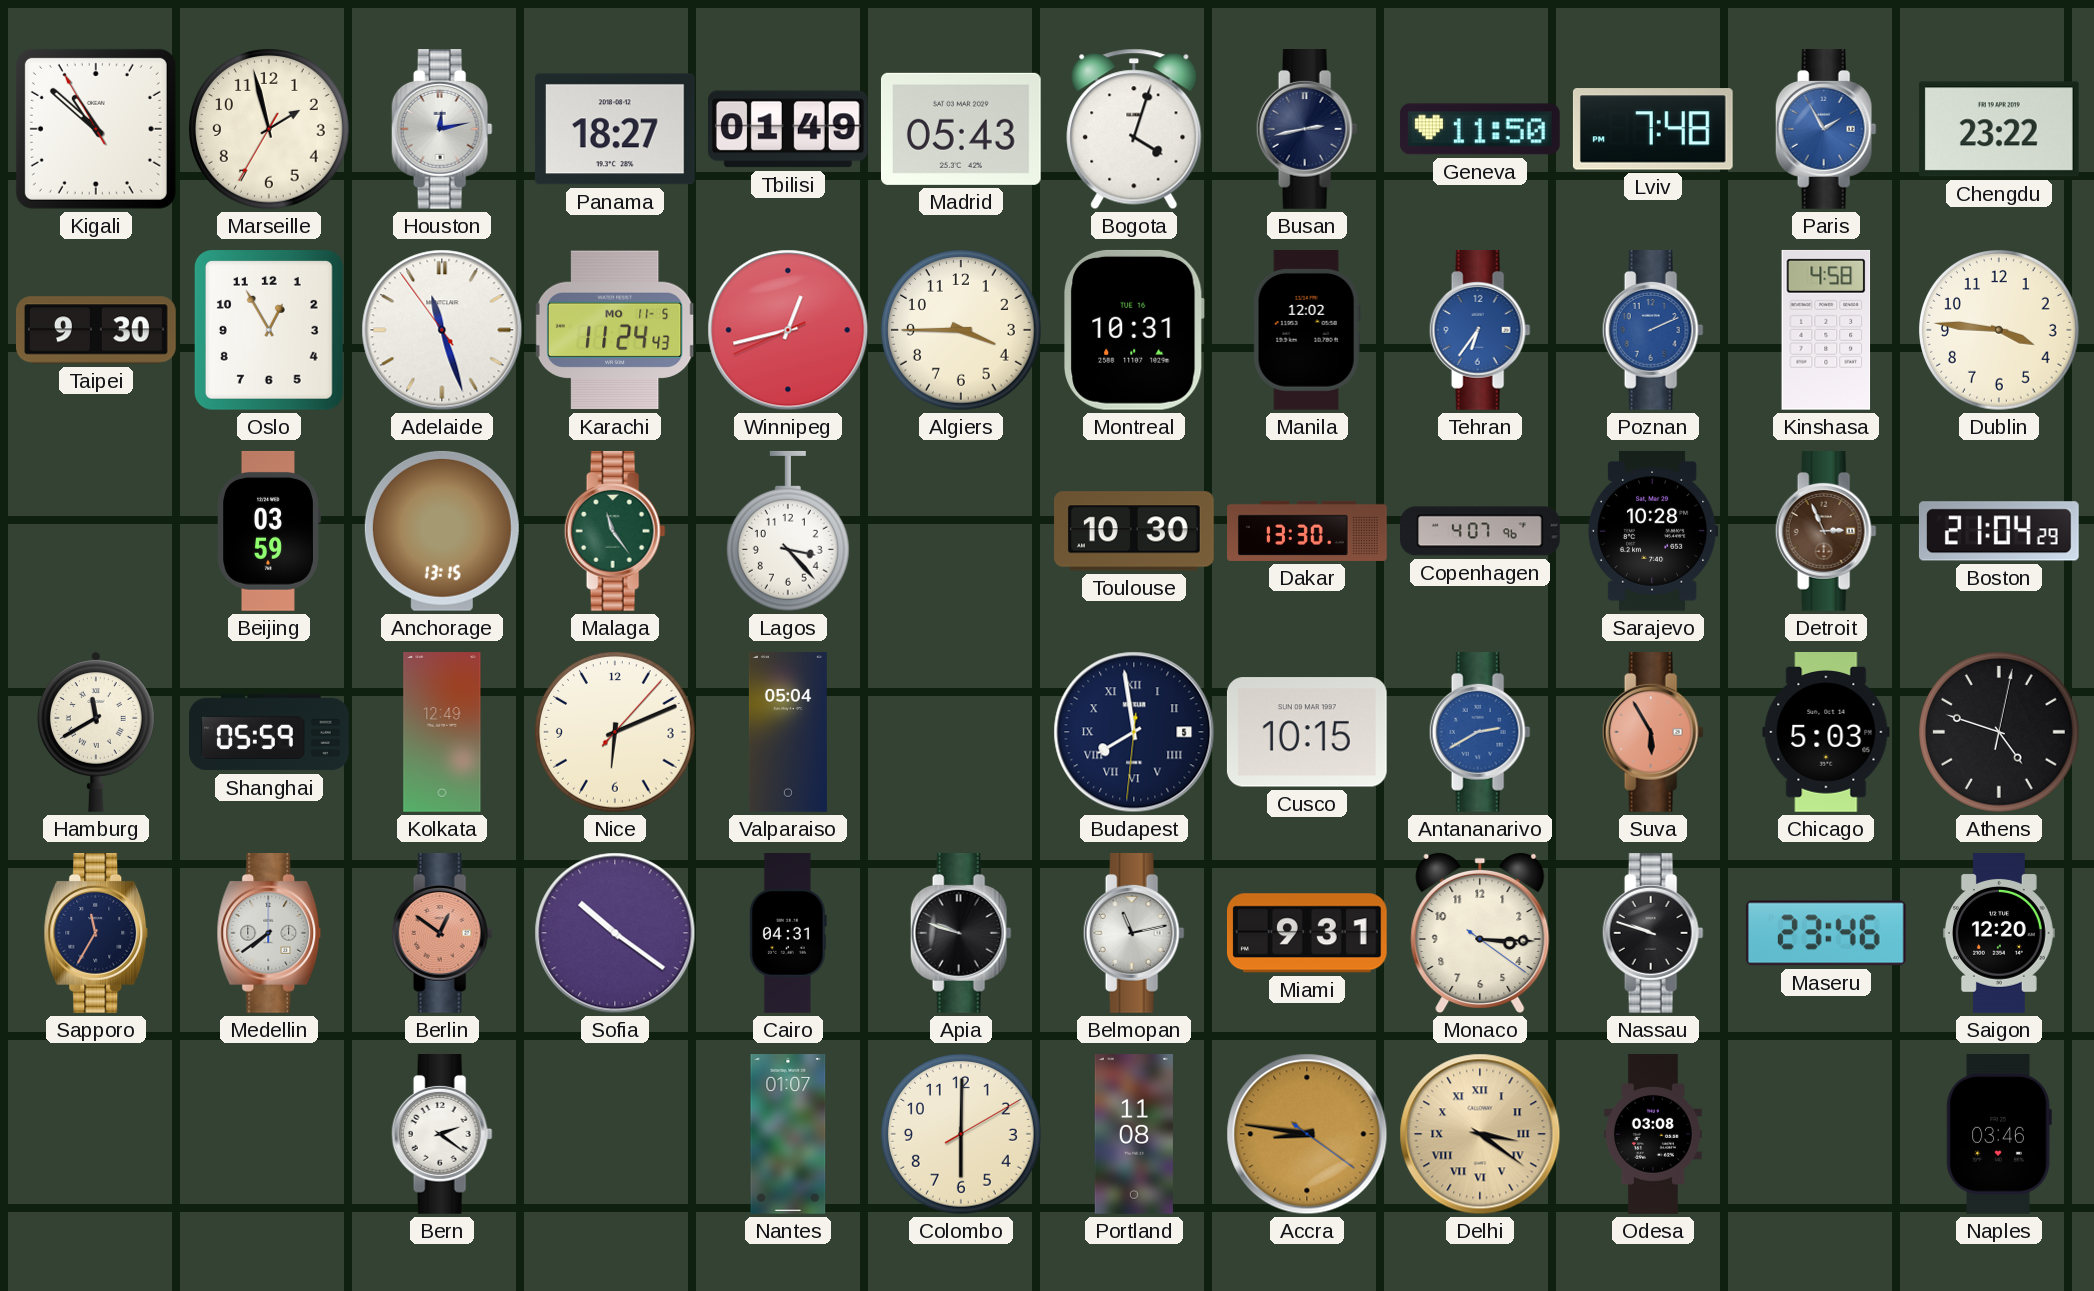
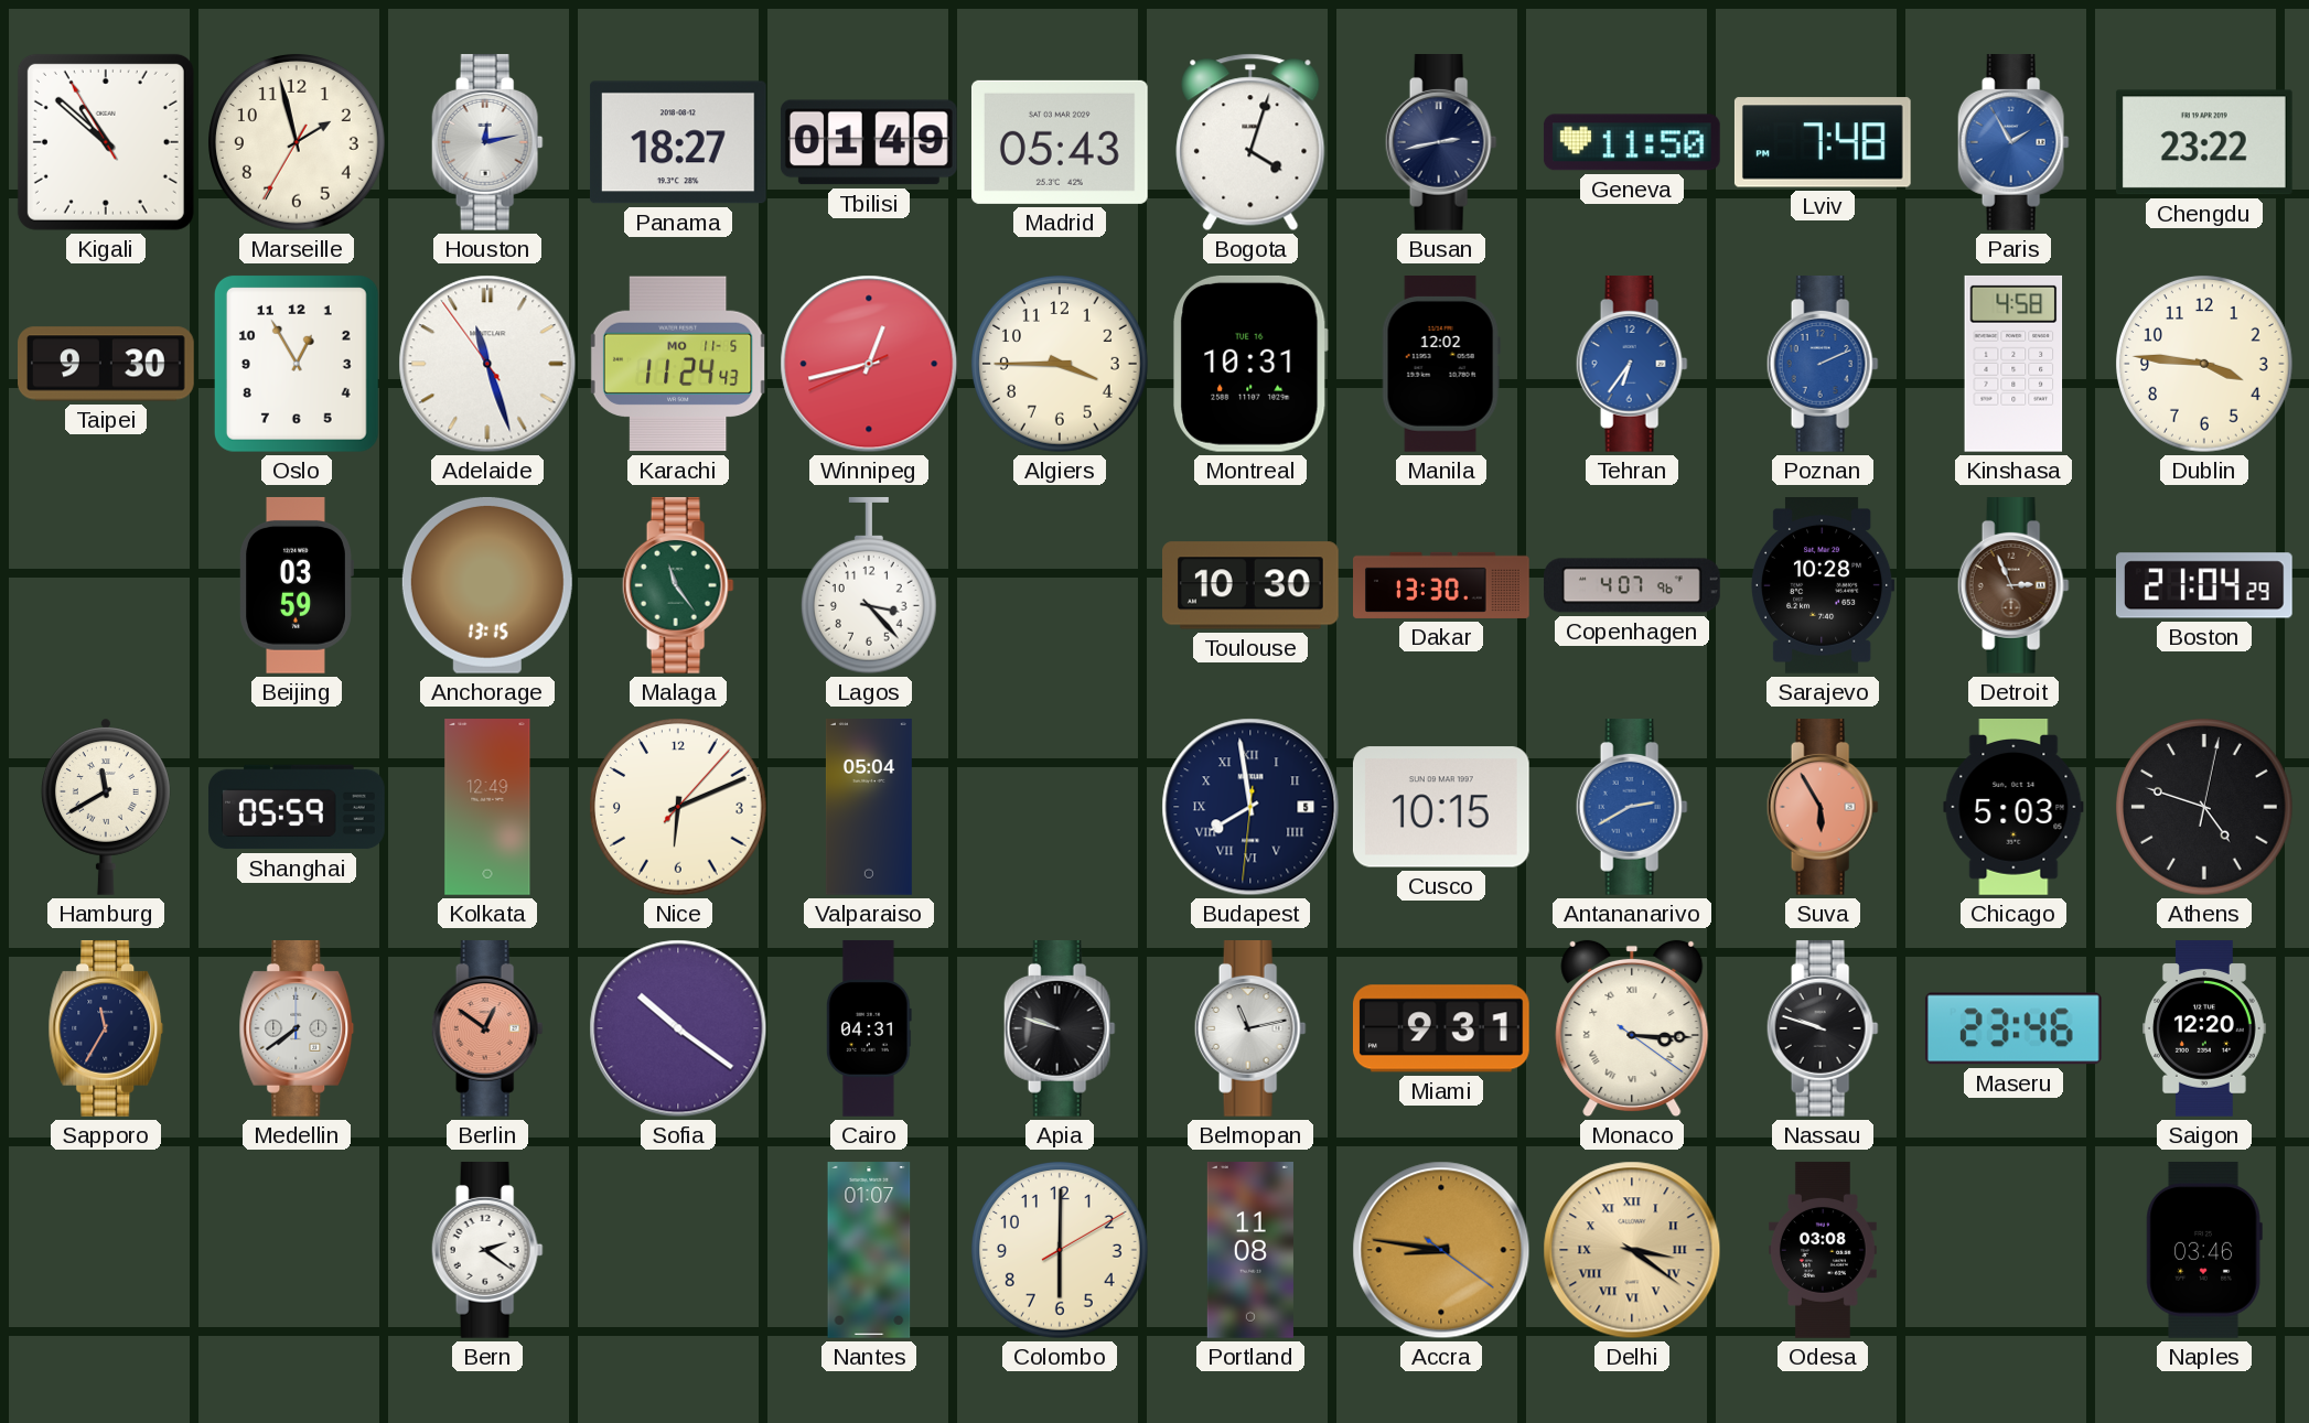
Monaco numerals: Arabic -> Roman
